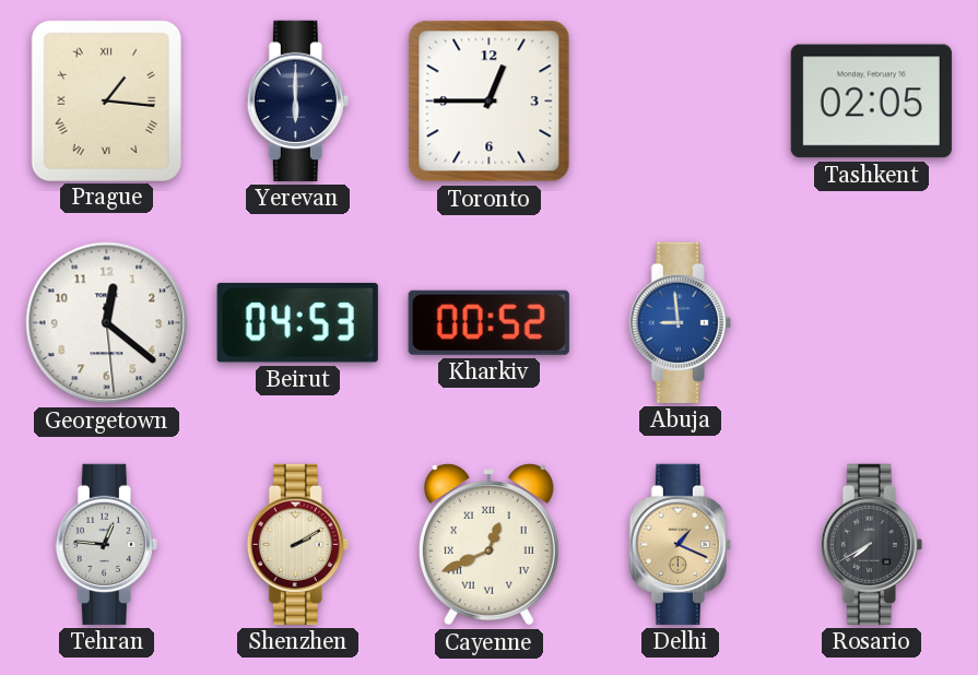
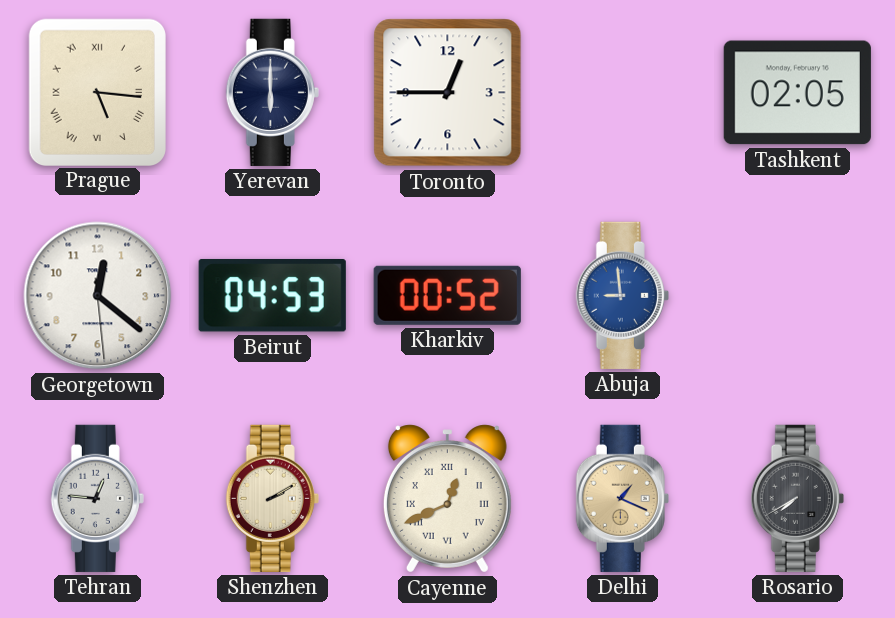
Prague: 1:16 -> 5:16
